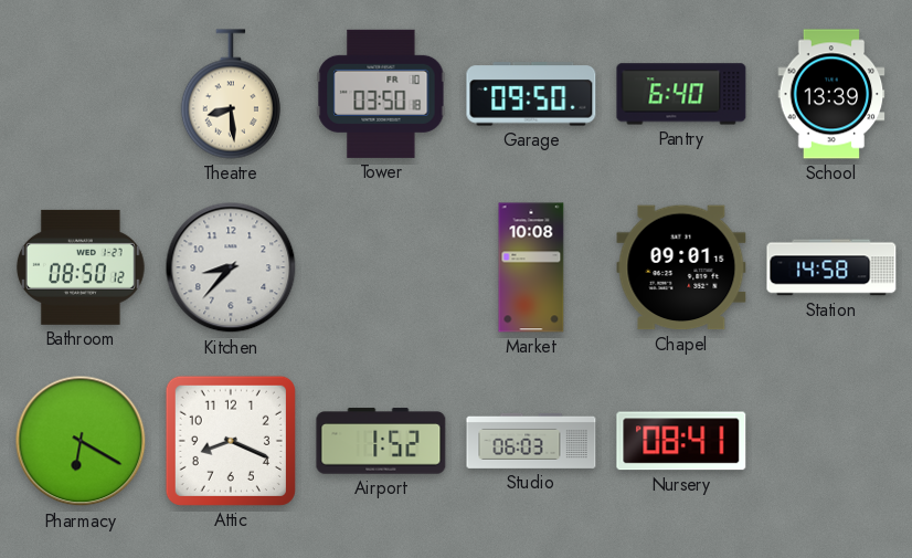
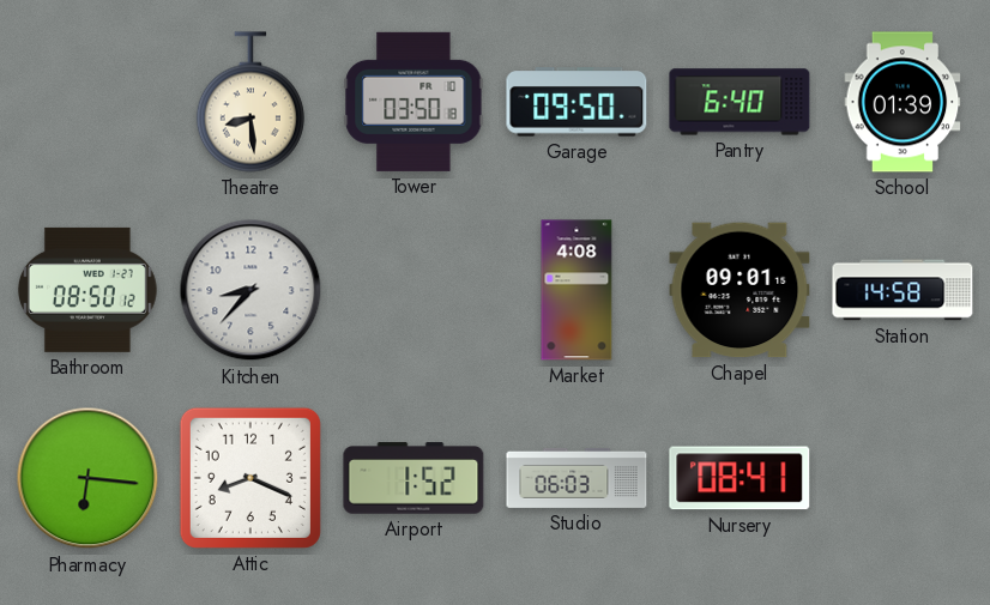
School: 13:39 -> 01:39
Market: 10:08 -> 4:08
Pharmacy: 6:20 -> 6:16
